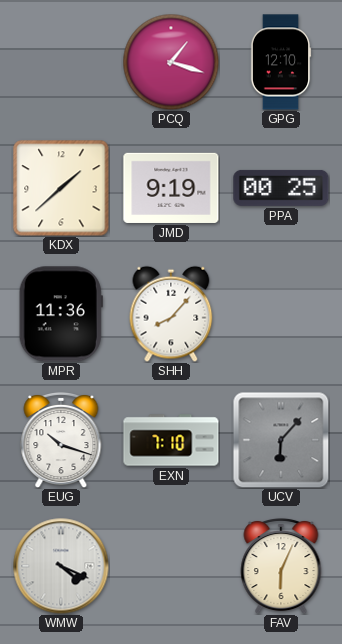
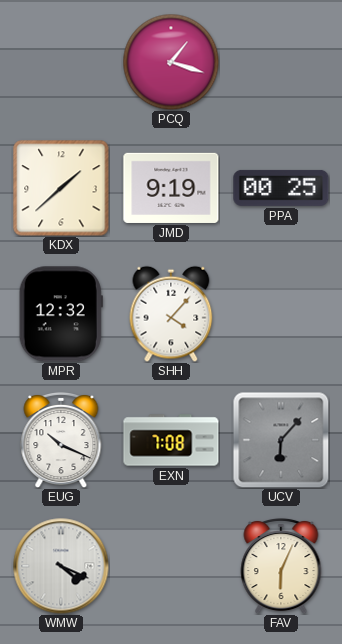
GPG: 12:10 -> none
MPR: 11:36 -> 12:32
SHH: 8:07 -> 4:07
EUG: 10:18 -> 10:19
EXN: 7:10 -> 7:08
